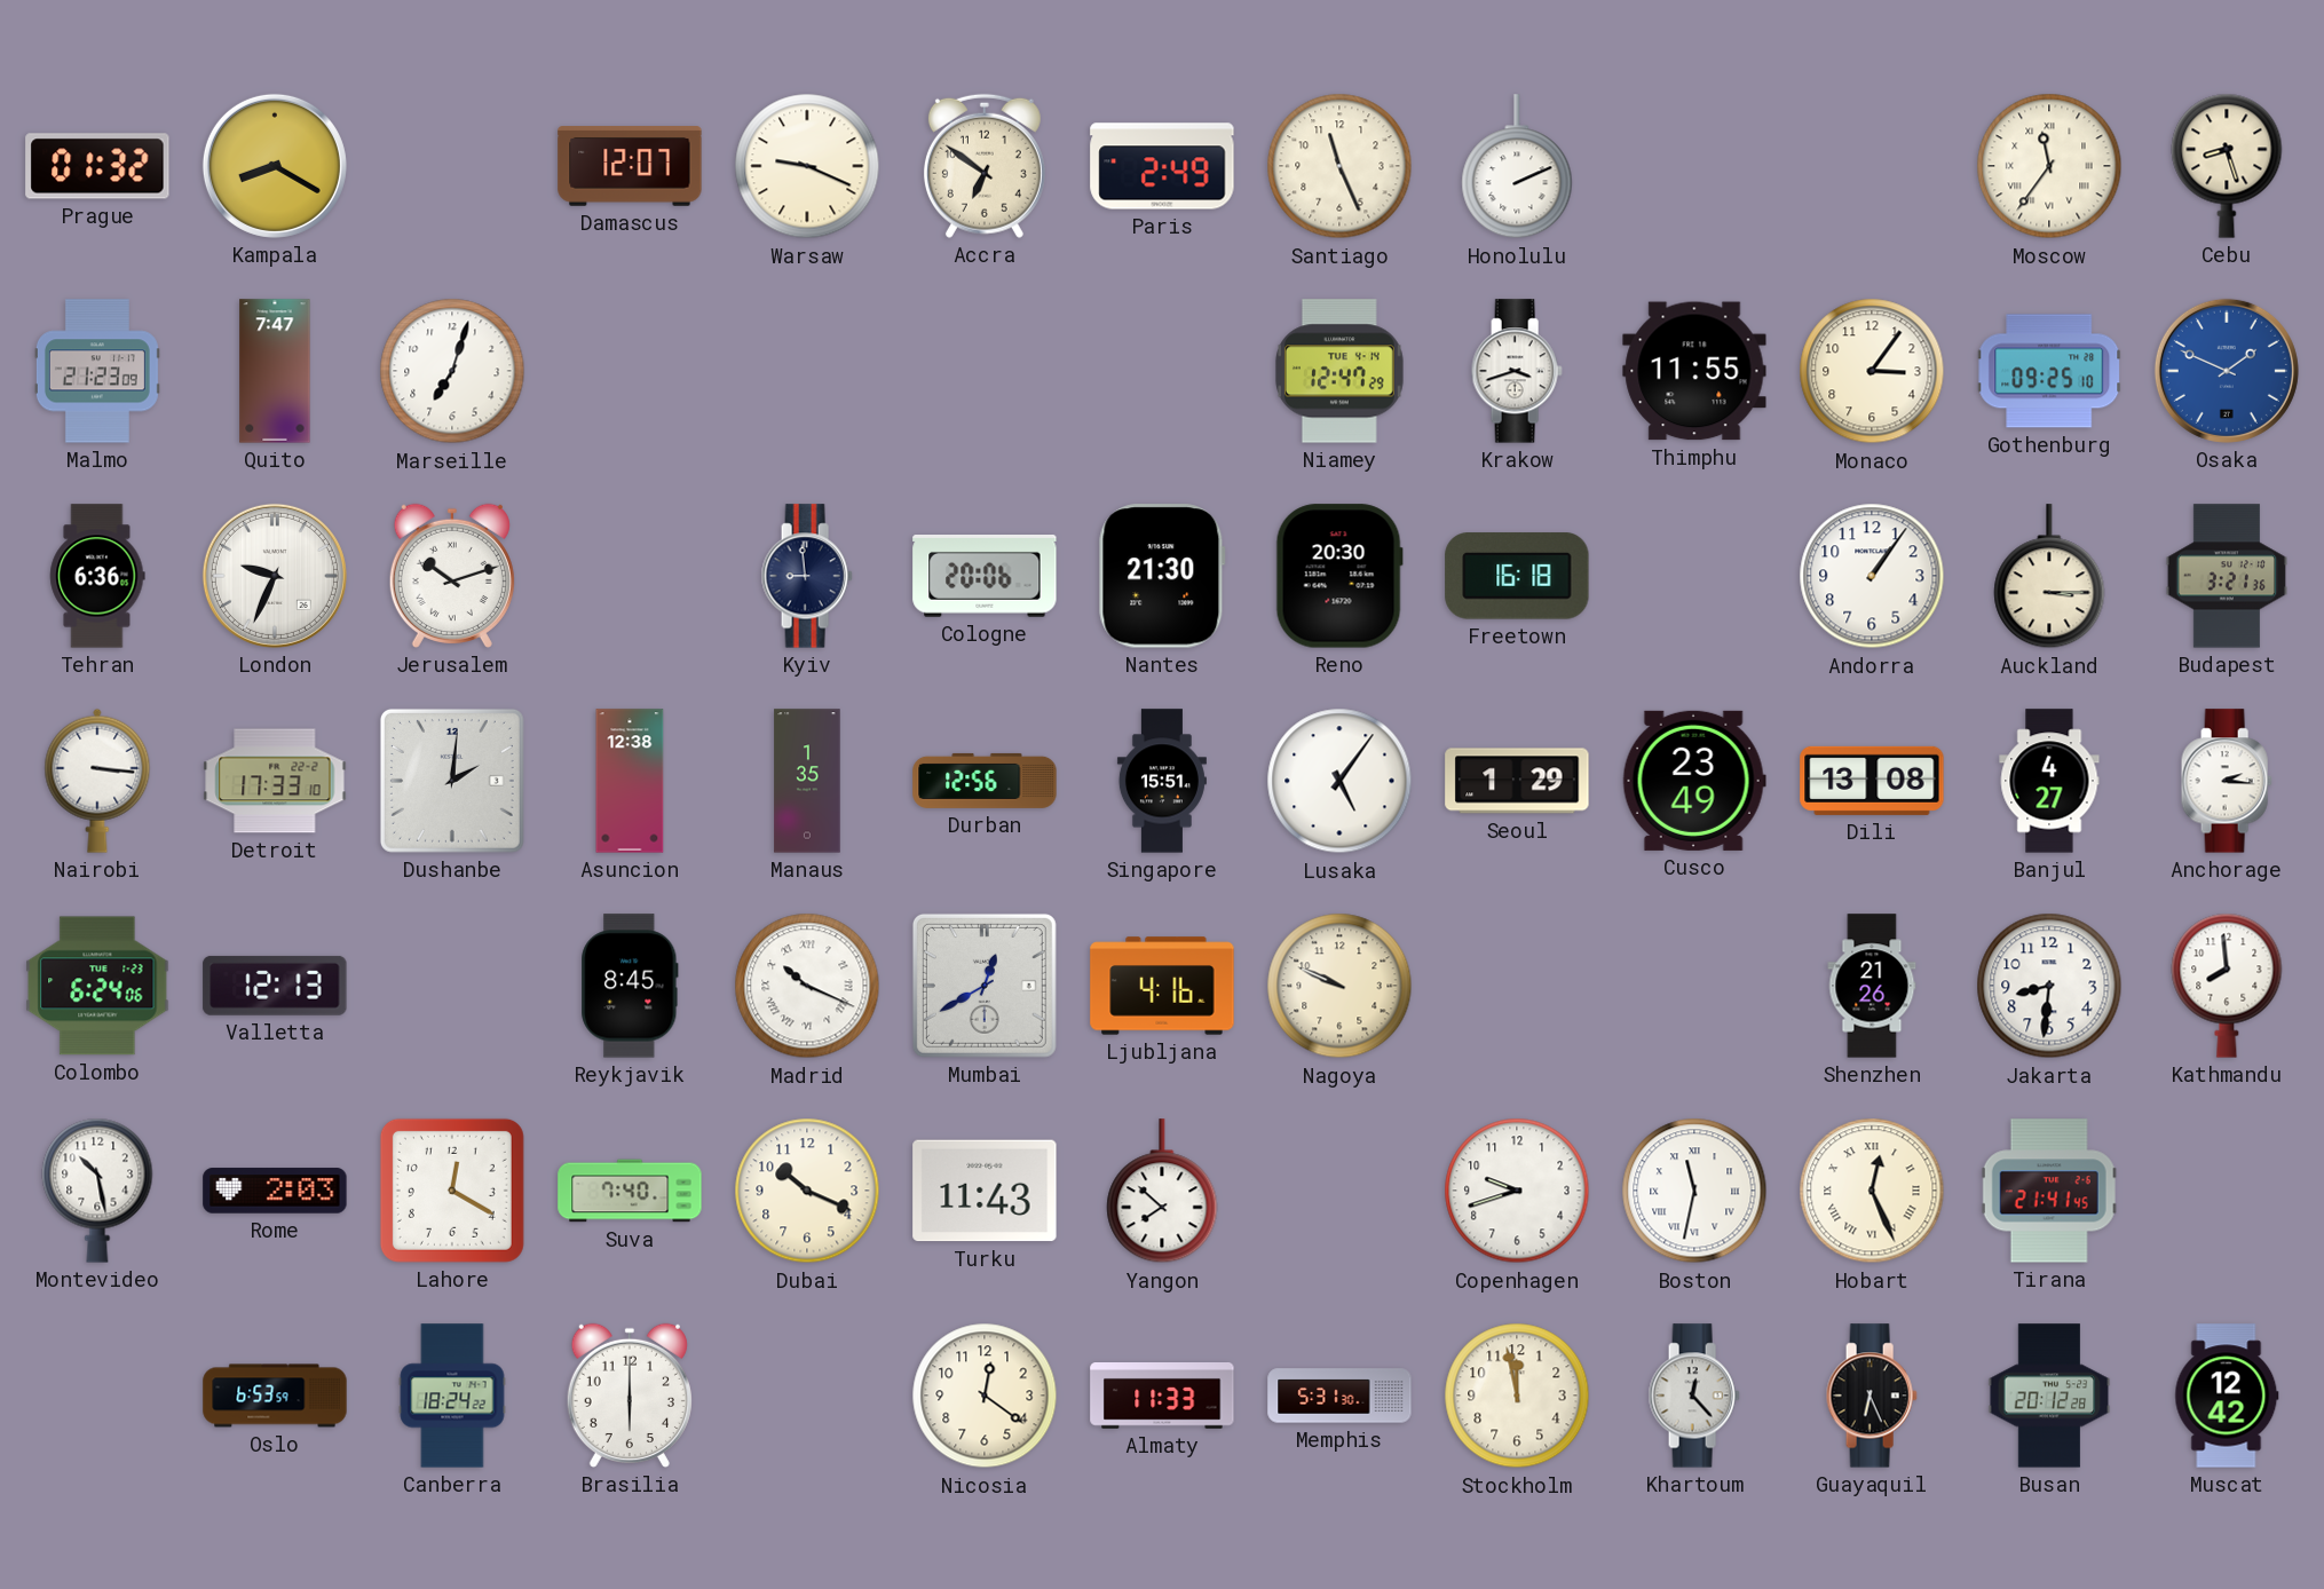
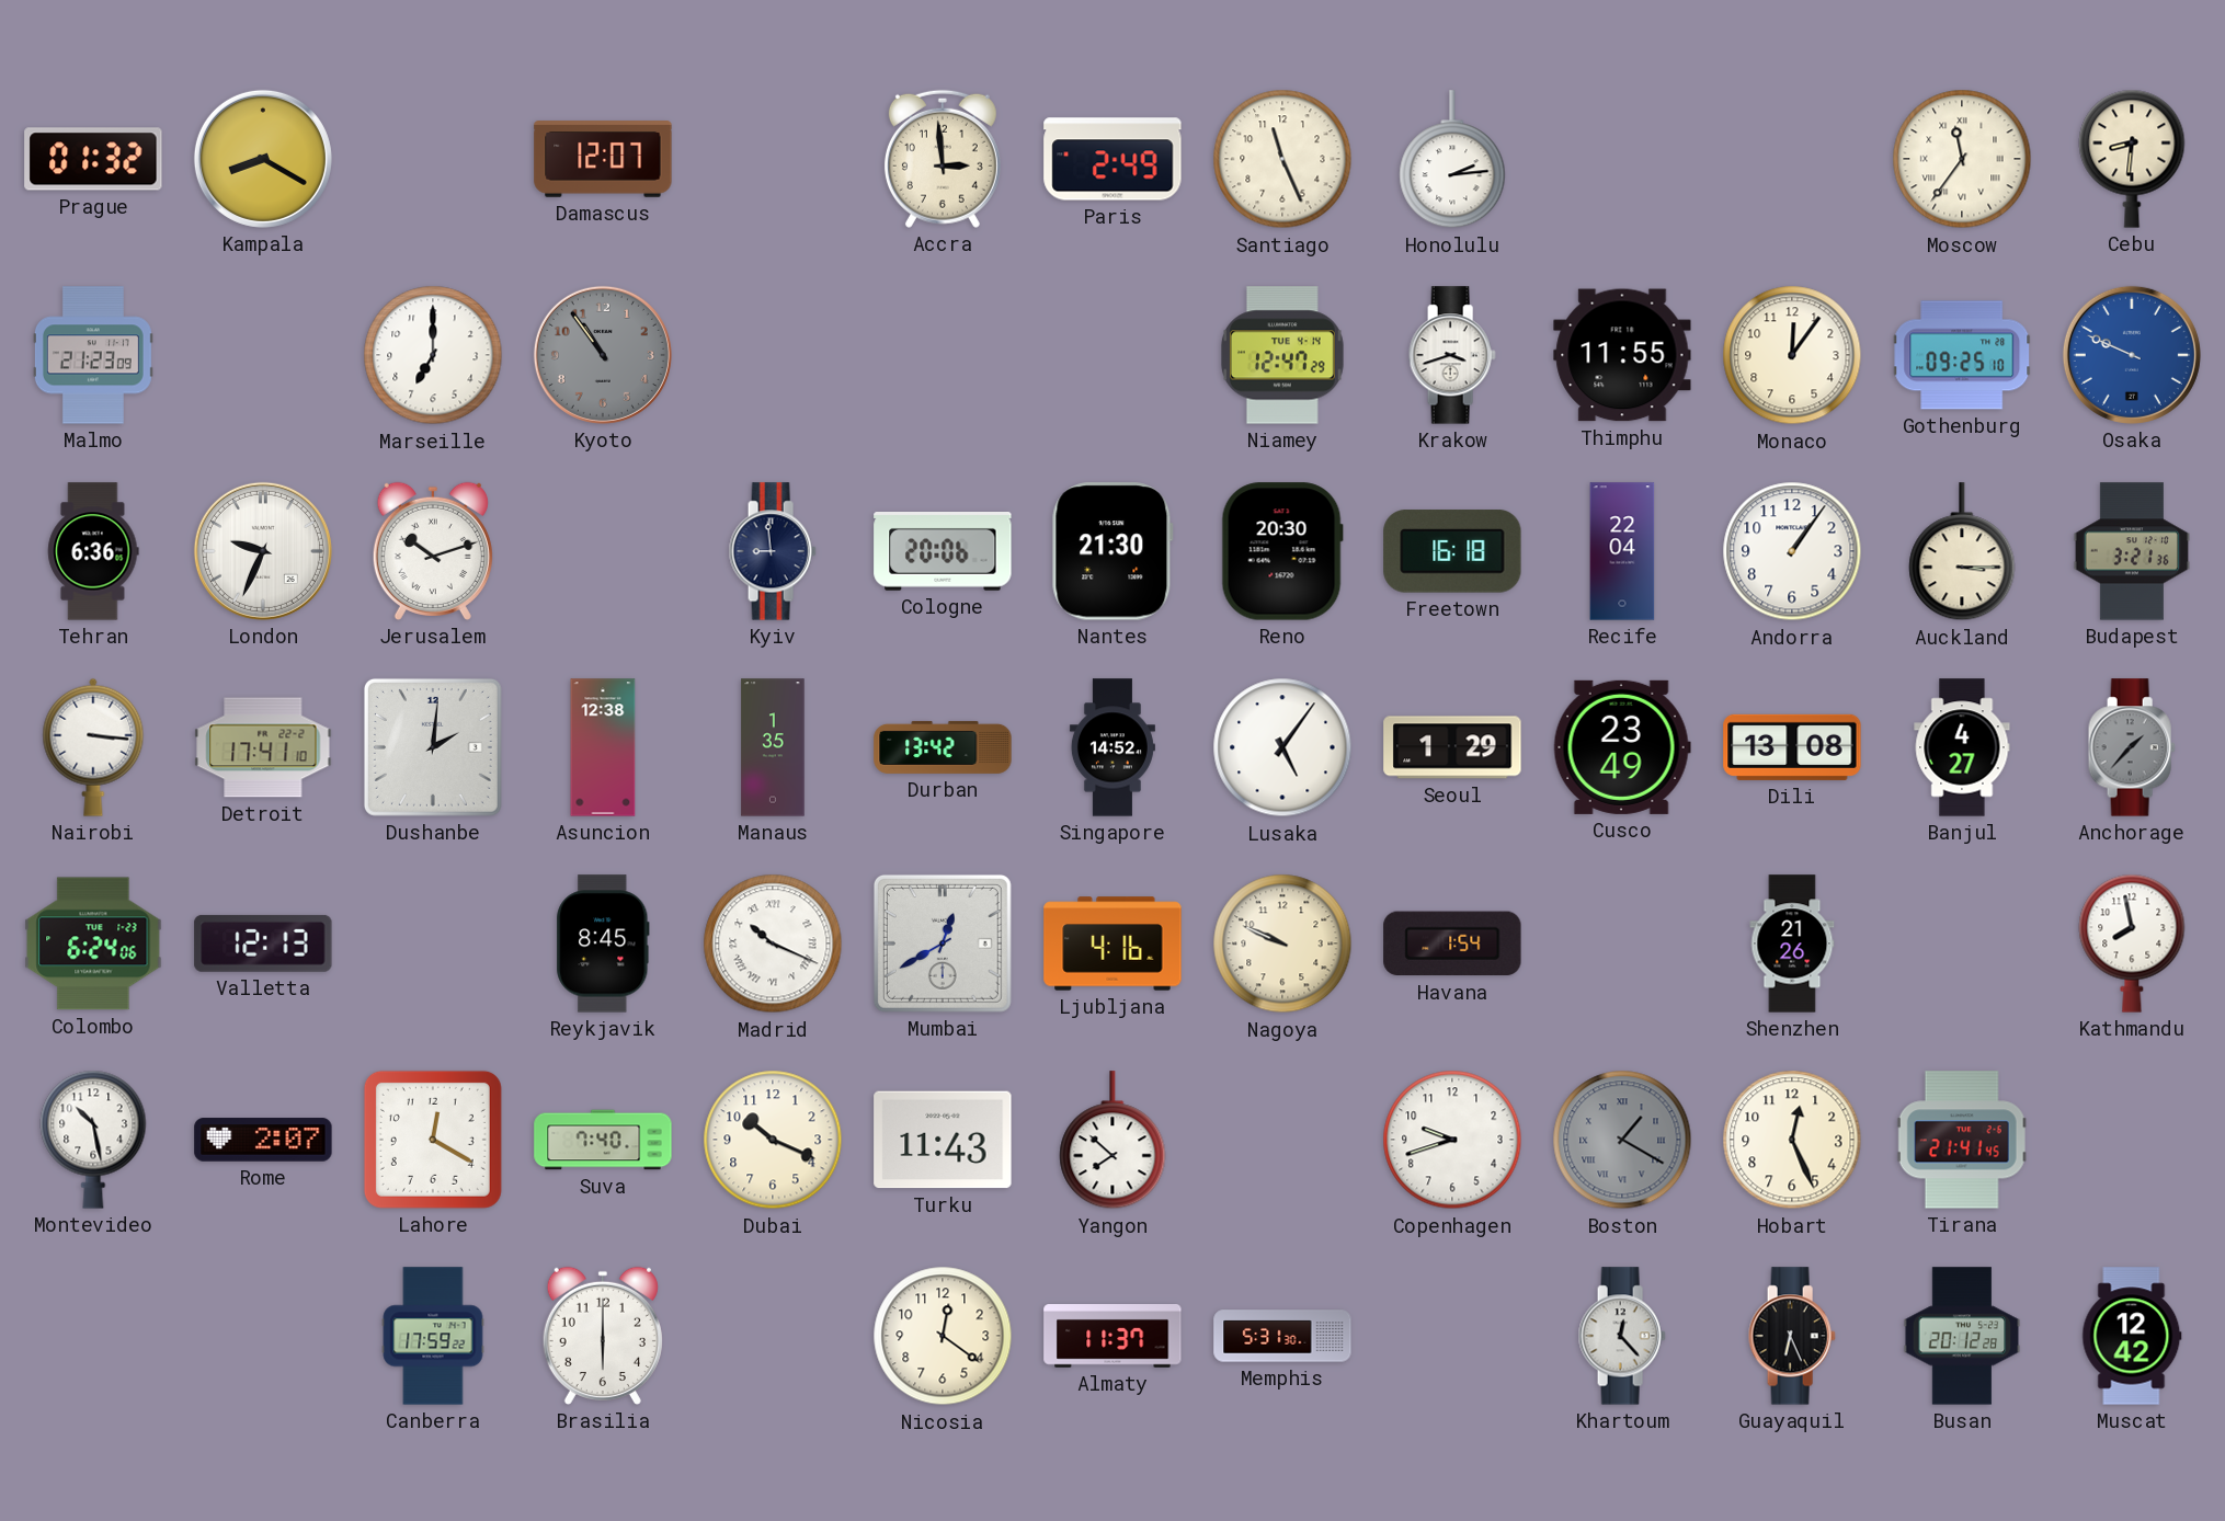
Warsaw: 9:19 -> none
Accra: 6:51 -> 2:59
Honolulu: 2:11 -> 2:14
Cebu: 8:27 -> 8:31
Quito: 7:47 -> none
Marseille: 7:03 -> 7:00
Kyoto: none -> 10:54
Monaco: 3:06 -> 12:06
Osaka: 1:49 -> 9:49
Recife: none -> 22:04
Detroit: 17:33 -> 17:41
Durban: 12:56 -> 13:42
Singapore: 15:51 -> 14:52
Anchorage: 2:16 -> 1:37
Anchorage dial: white -> grey
Havana: none -> 1:54
Jakarta: 8:31 -> none
Kathmandu: 7:59 -> 7:58
Rome: 2:03 -> 2:07
Boston: 11:32 -> 1:20
Boston dial: white -> grey
Hobart numerals: Roman -> Arabic
Oslo: 6:53 -> none
Canberra: 18:24 -> 17:59
Almaty: 11:33 -> 11:37
Stockholm: 11:58 -> none
